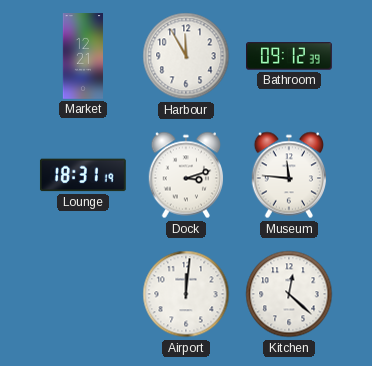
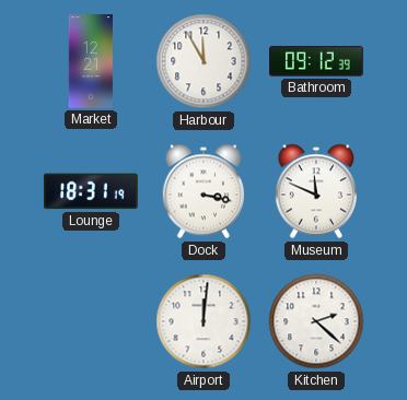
Dock: 3:12 -> 3:17
Museum: 11:46 -> 11:49
Kitchen: 12:22 -> 2:22
